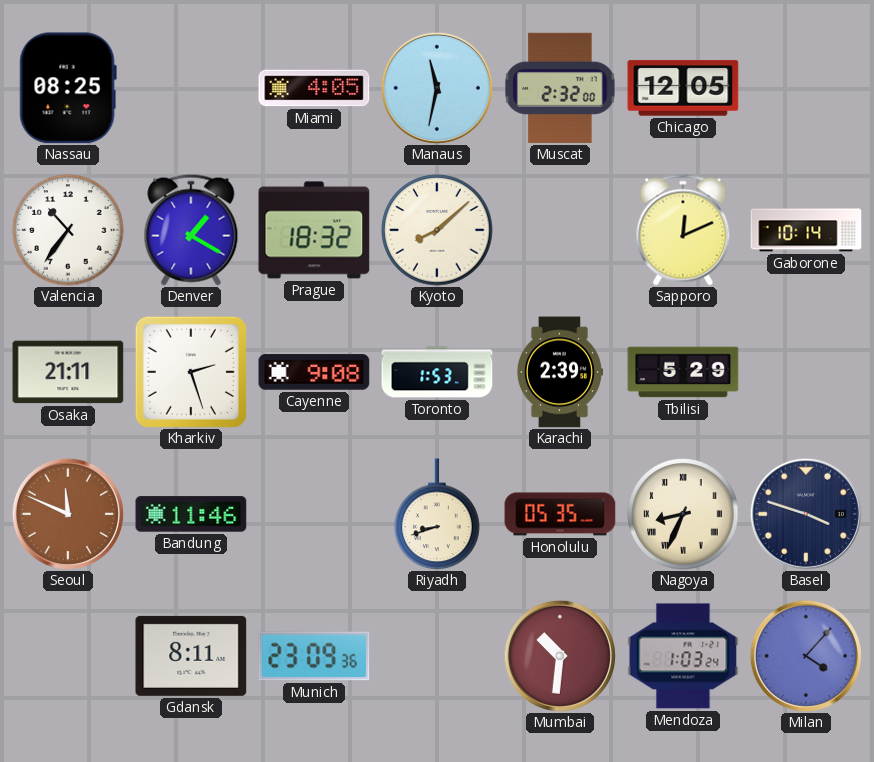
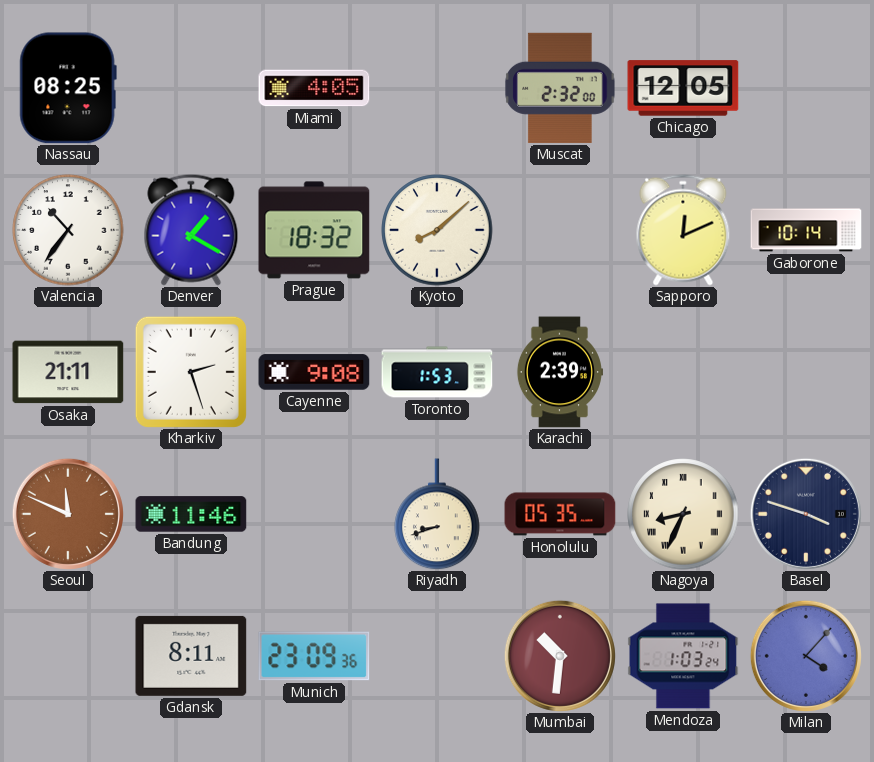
Manaus: 11:32 -> none
Tbilisi: 5:29 -> none
